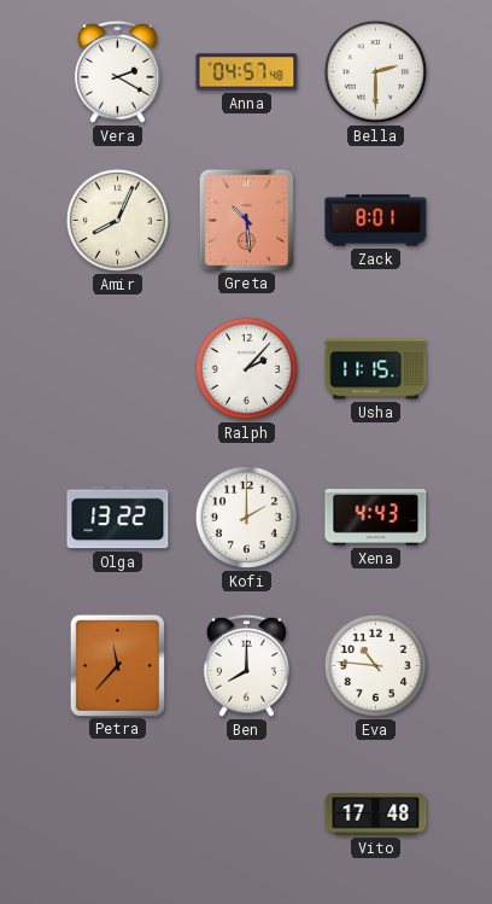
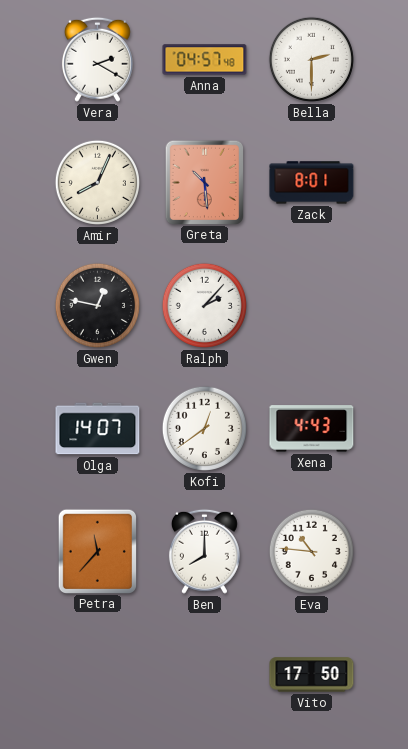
Gwen: none -> 12:47
Usha: 11:15 -> none
Olga: 13:22 -> 14:07
Kofi: 2:00 -> 12:39
Vito: 17:48 -> 17:50
